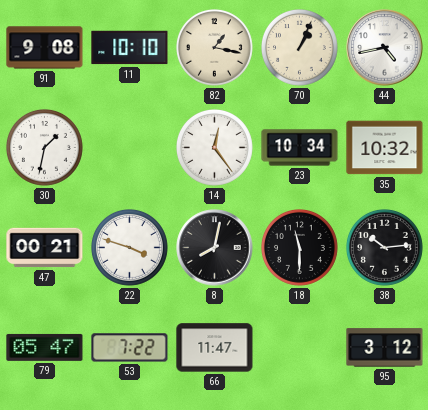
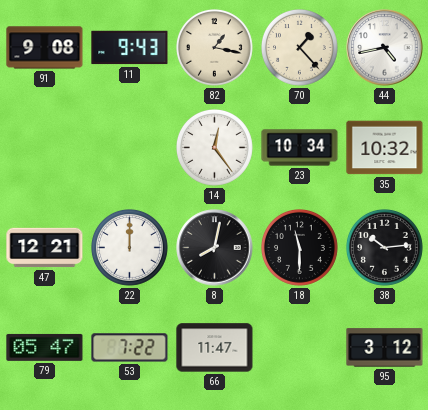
11: 10:10 -> 9:43
70: 1:04 -> 1:23
30: 1:32 -> none
47: 00:21 -> 12:21
22: 3:48 -> 12:00
